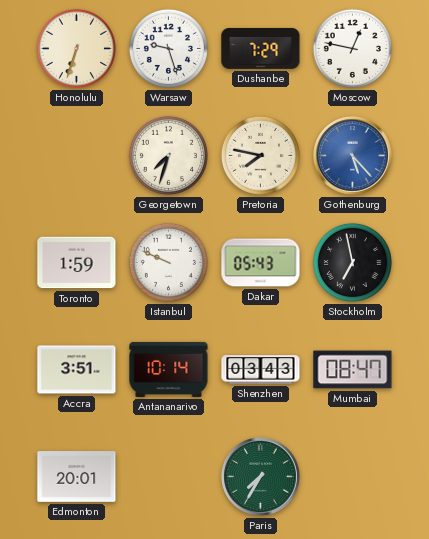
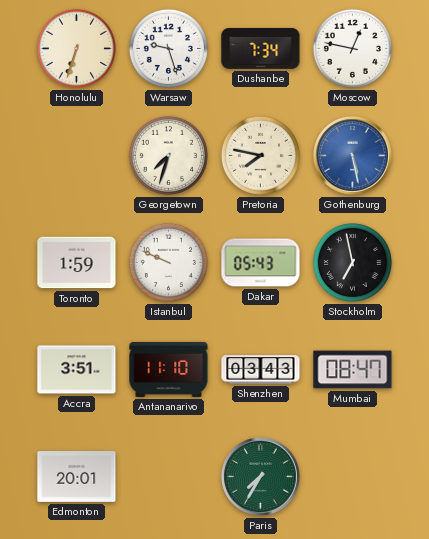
Dushanbe: 7:29 -> 7:34
Gothenburg: 5:23 -> 5:28
Antananarivo: 10:14 -> 11:10
